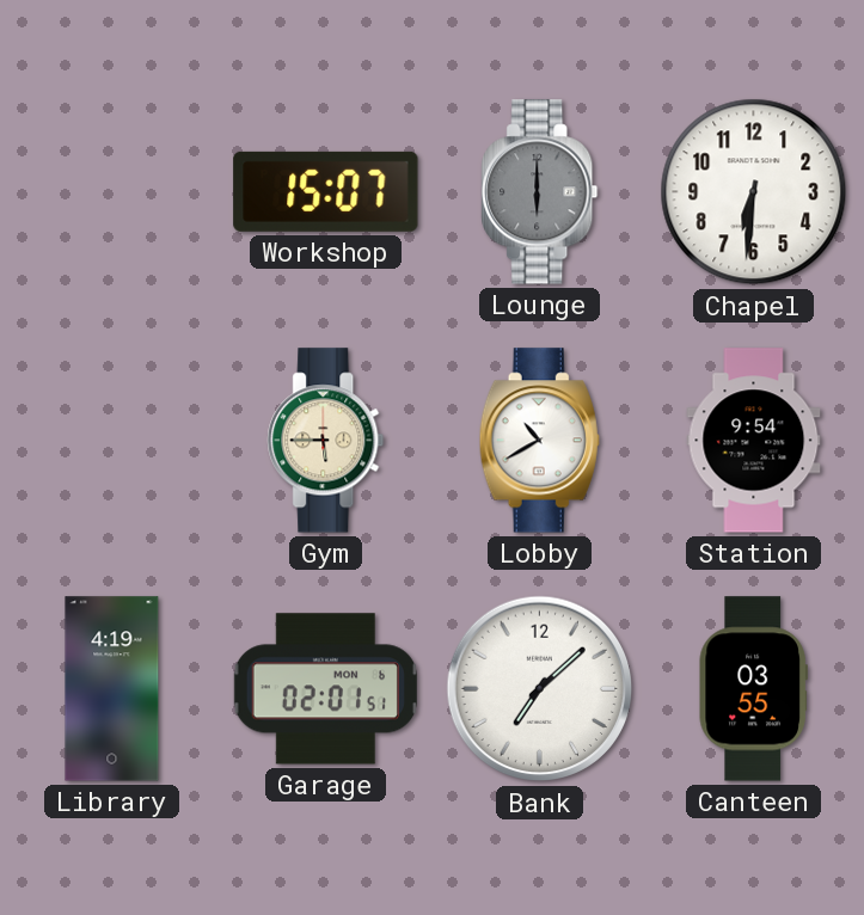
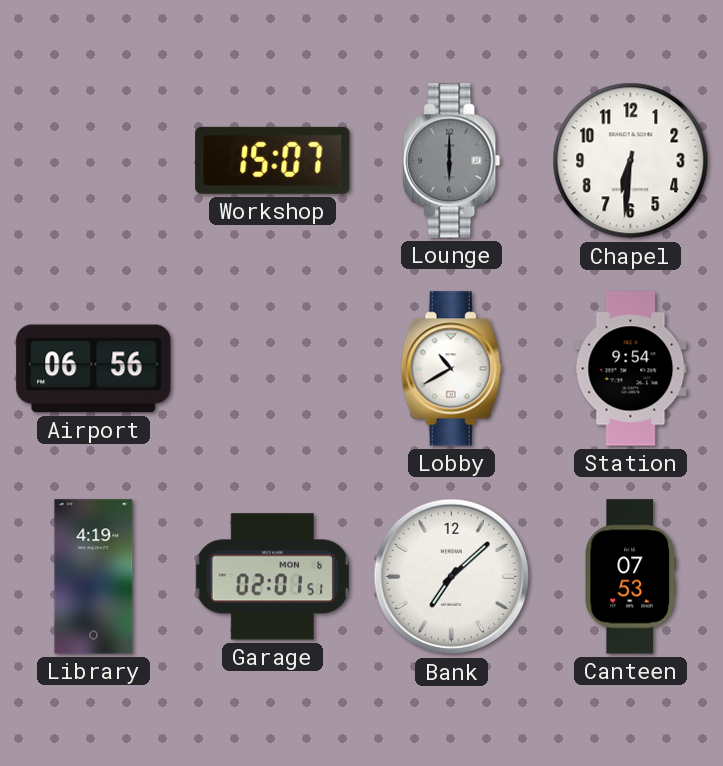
Airport: none -> 06:56
Gym: 5:45 -> none
Canteen: 03:55 -> 07:53
